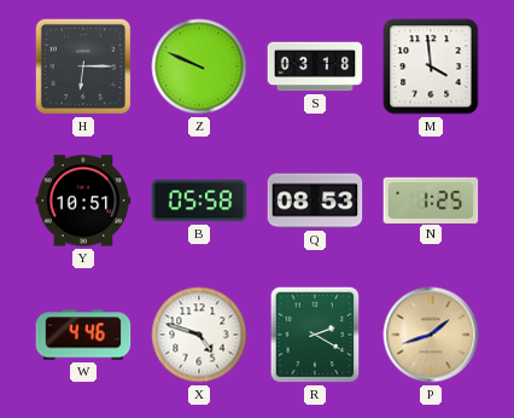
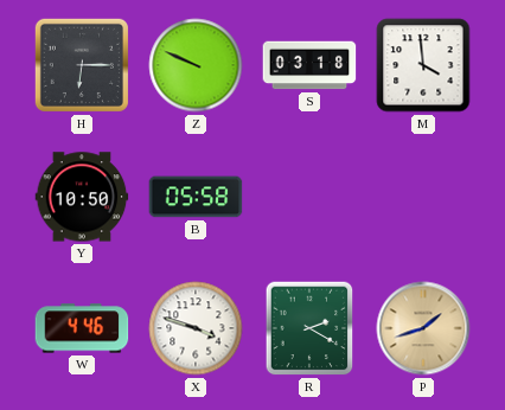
Y: 10:51 -> 10:50
Q: 08:53 -> none
N: 1:25 -> none
X: 4:48 -> 3:48
